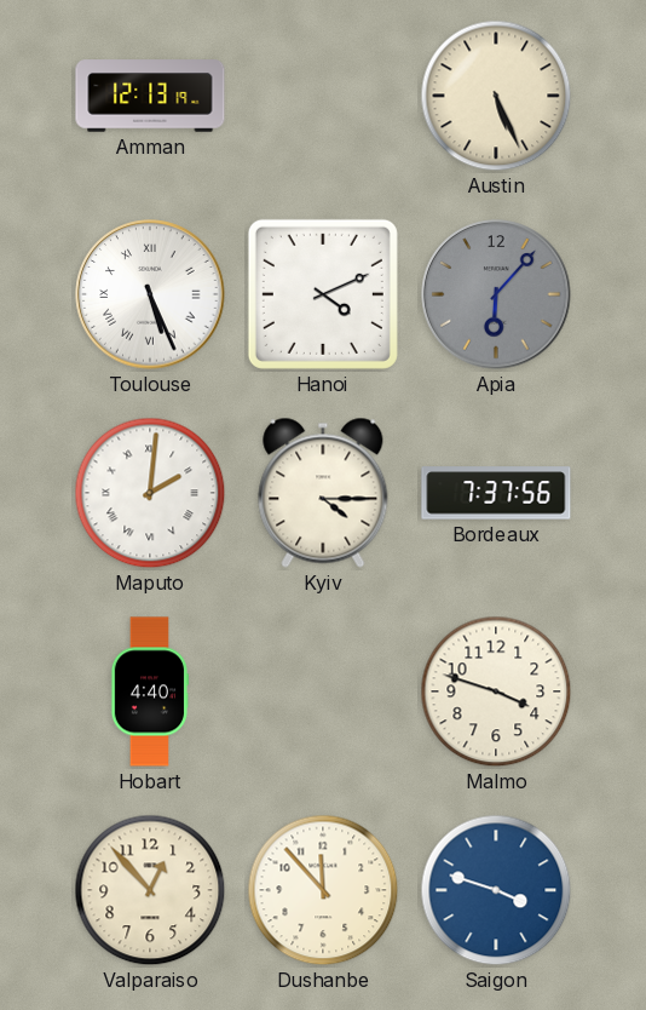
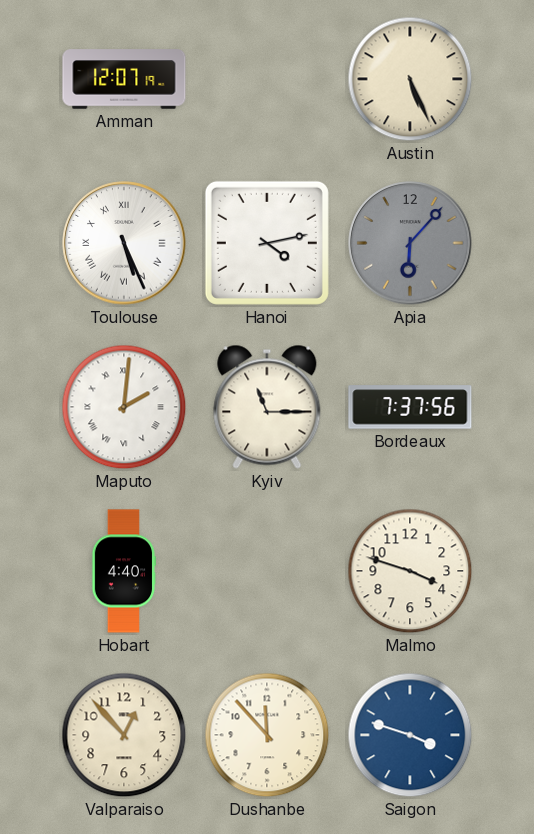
Amman: 12:13 -> 12:07
Hanoi: 4:11 -> 4:13
Kyiv: 4:15 -> 11:15
